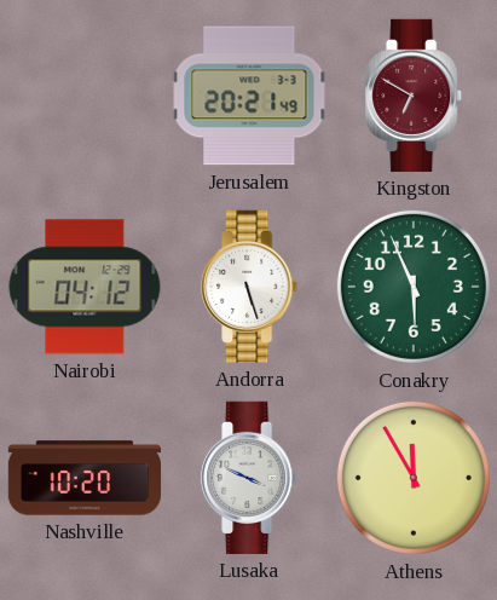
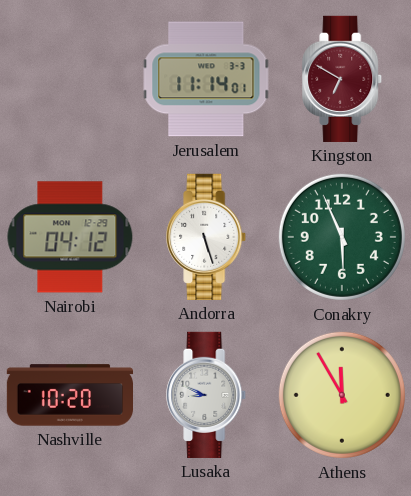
Jerusalem: 20:21 -> 11:14
Lusaka: 3:49 -> 8:49
